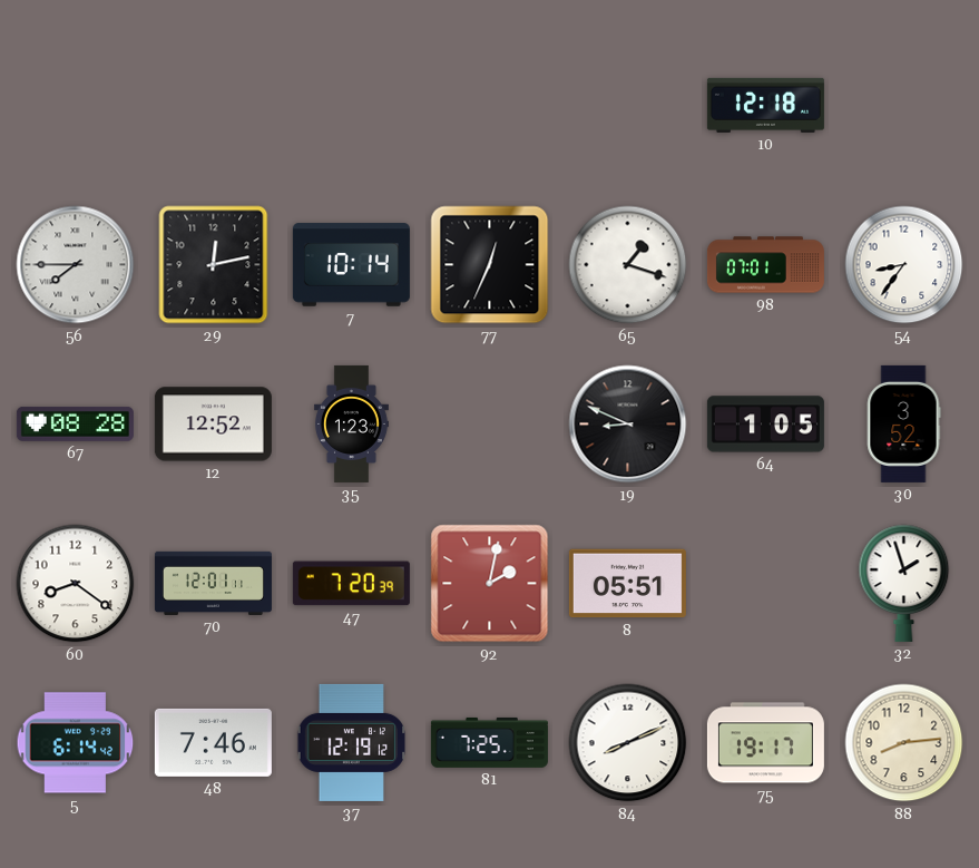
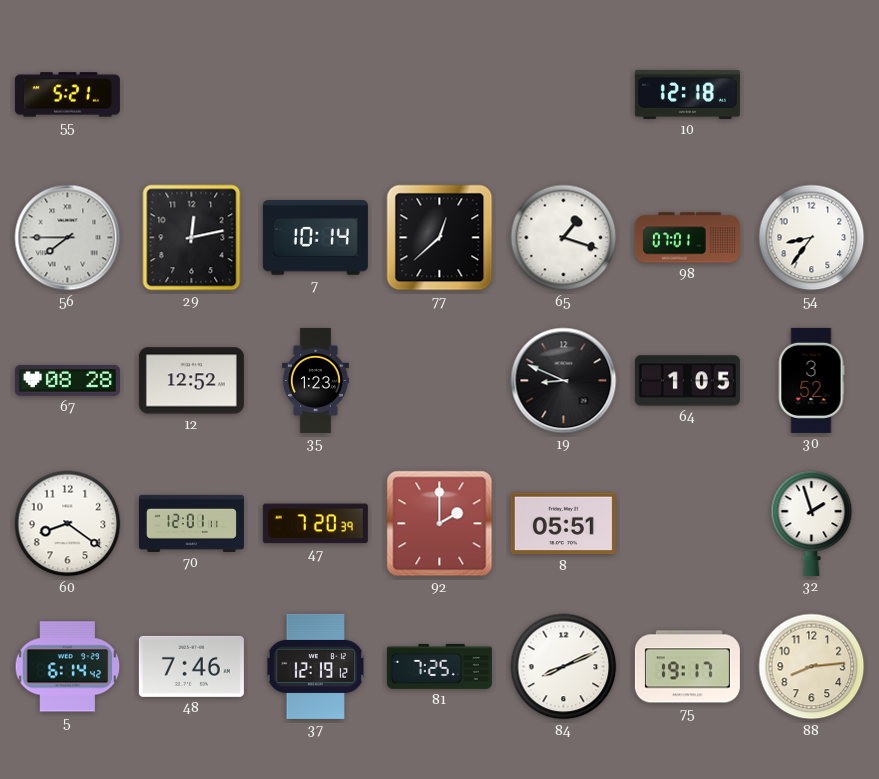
55: none -> 5:21
77: 12:34 -> 12:38
92: 2:02 -> 2:00
